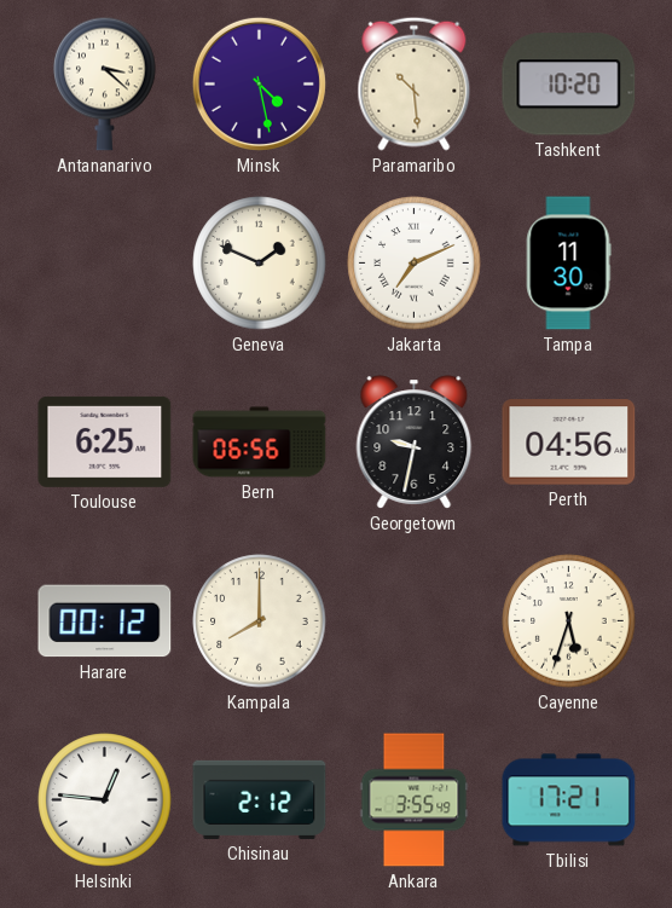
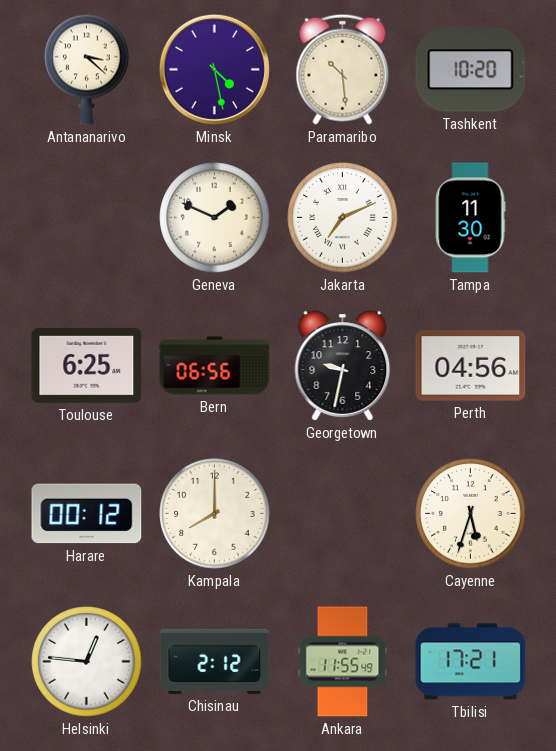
Ankara: 3:55 -> 11:55
